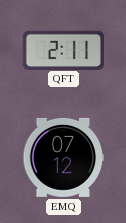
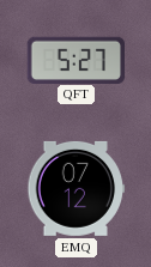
QFT: 2:11 -> 5:27
